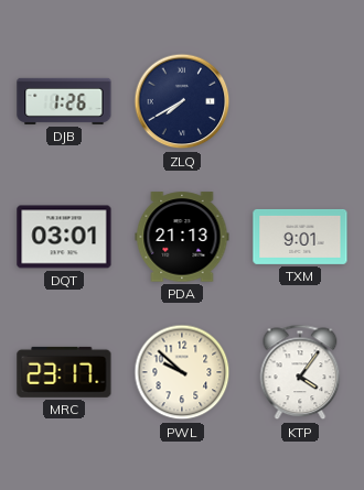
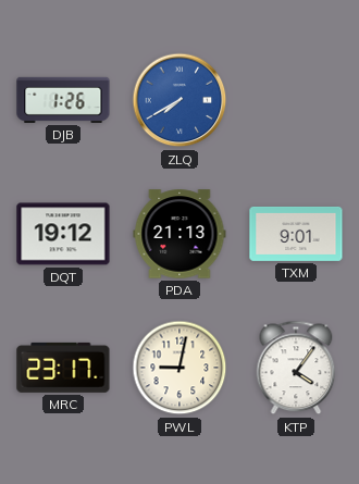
ZLQ dial: navy -> blue
DQT: 03:01 -> 19:12
PWL: 9:52 -> 9:02
